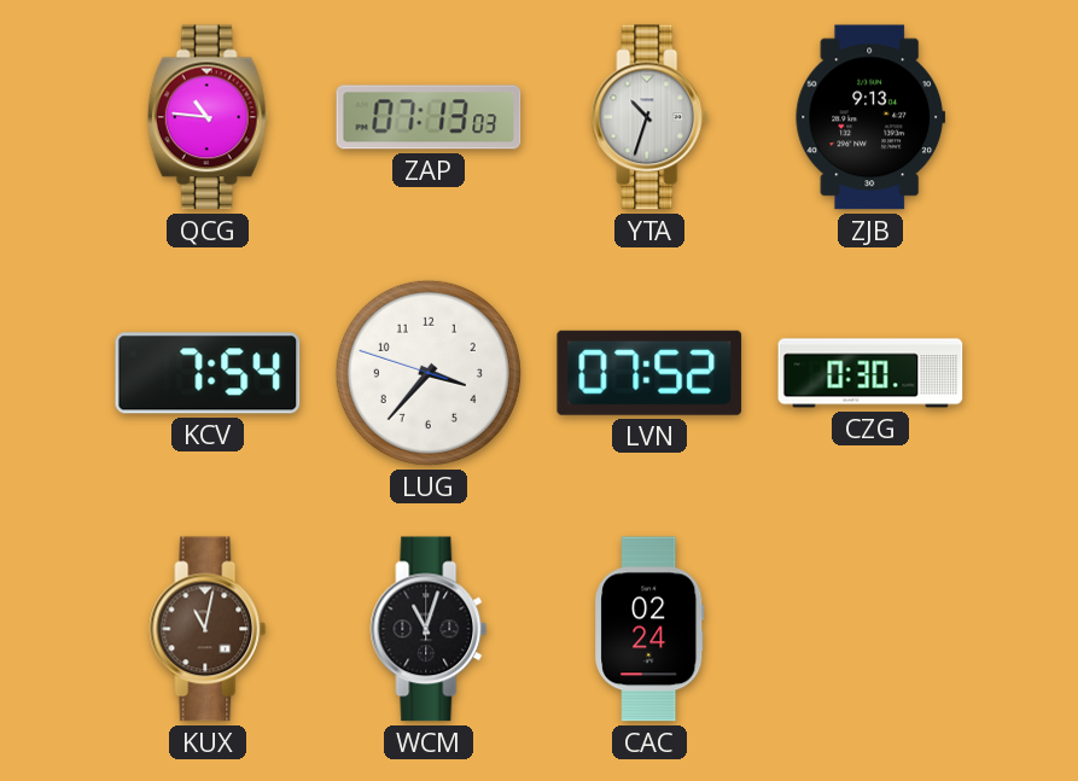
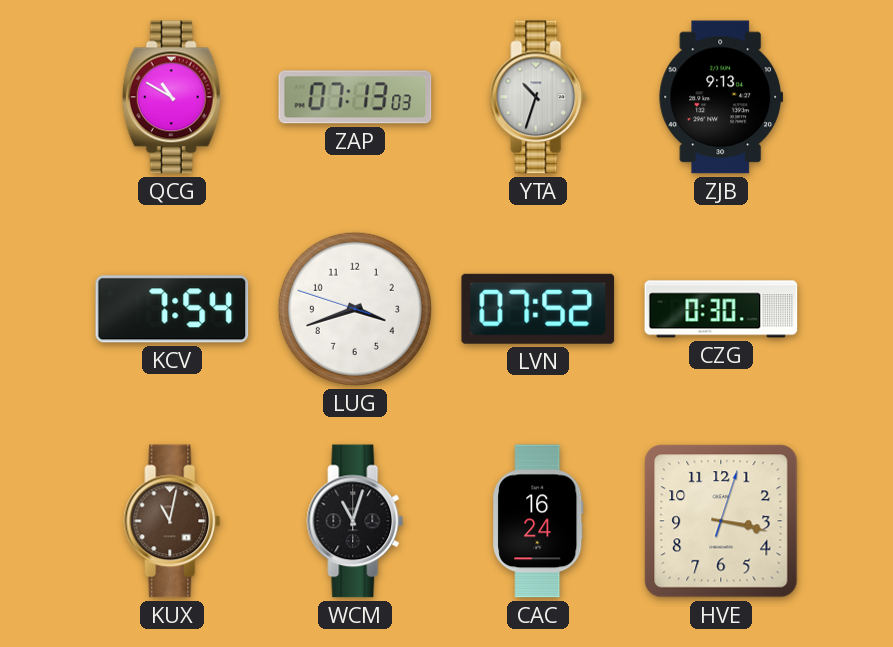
QCG: 10:46 -> 10:50
LUG: 3:36 -> 3:41
CAC: 02:24 -> 16:24
HVE: none -> 3:17
